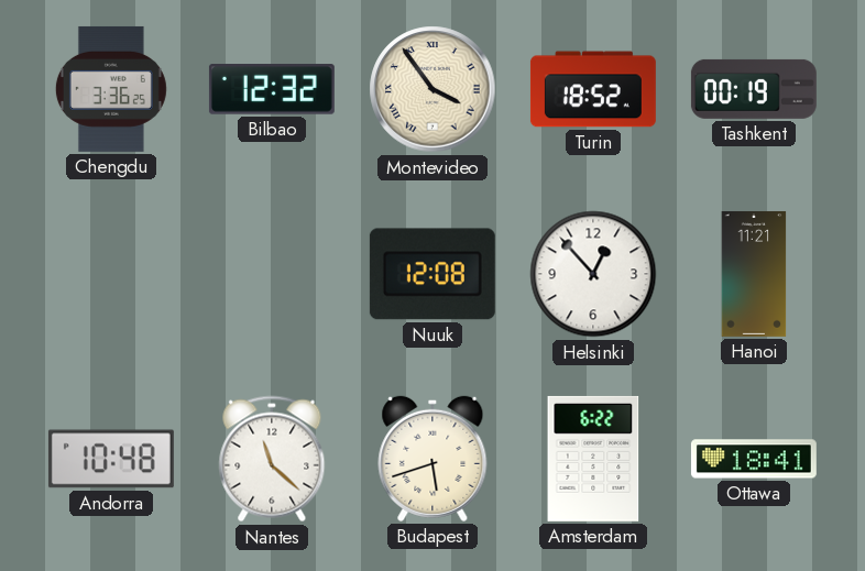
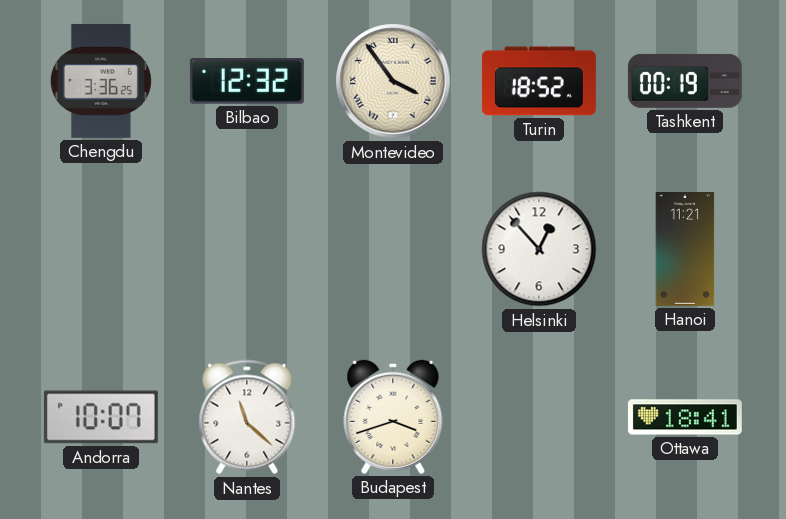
Nuuk: 12:08 -> none
Andorra: 10:48 -> 10:07
Budapest: 5:42 -> 3:42
Amsterdam: 6:22 -> none
